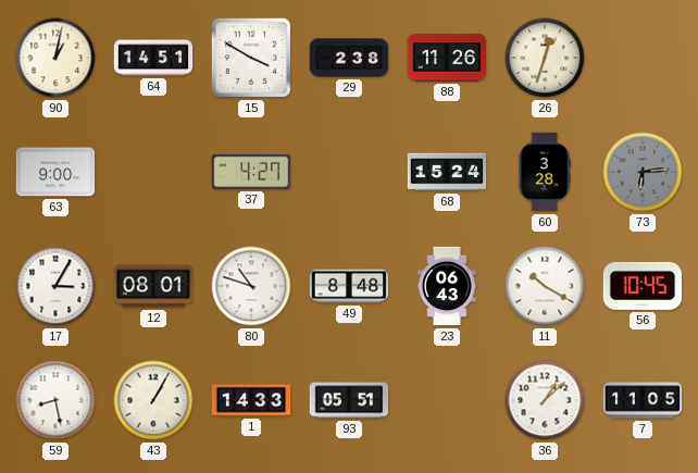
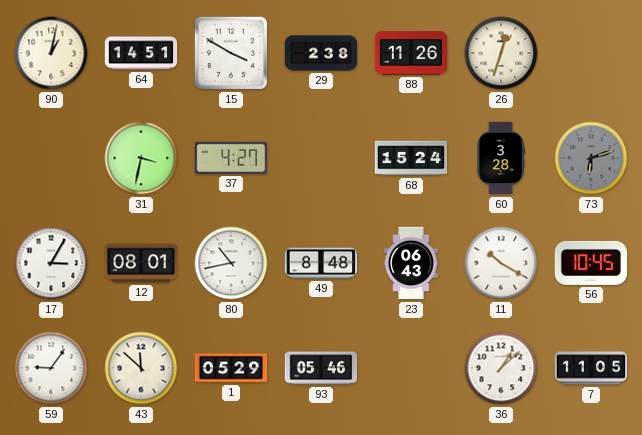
63: 9:00 -> none
31: none -> 3:32
73: 6:14 -> 6:12
80: 10:48 -> 10:43
59: 8:28 -> 9:06
43: 1:05 -> 11:52
1: 14:33 -> 05:29
93: 05:51 -> 05:46
